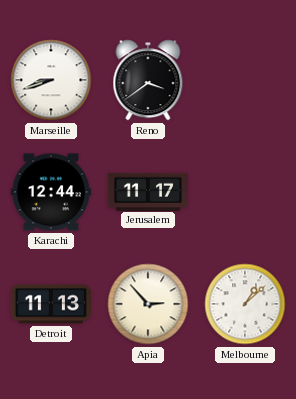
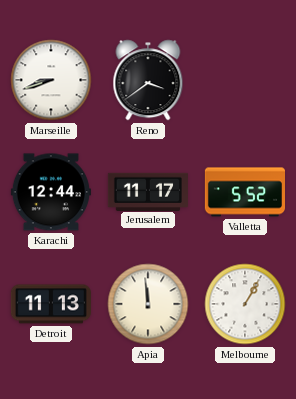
Valletta: none -> 5:52
Apia: 2:53 -> 11:59
Melbourne: 1:08 -> 1:05
